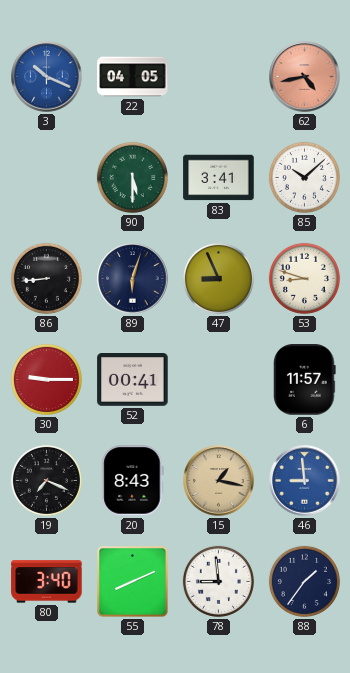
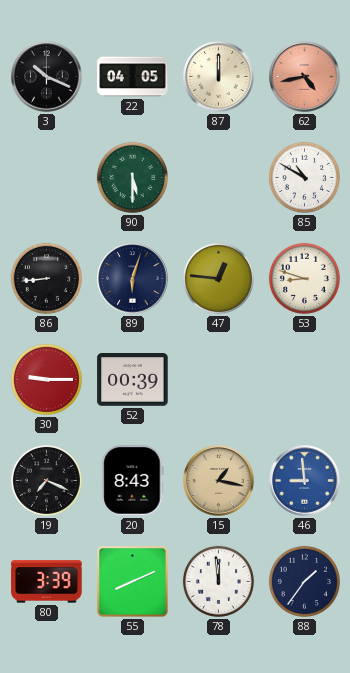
3 dial: blue -> black
87: none -> 12:00
83: 3:41 -> none
85: 10:08 -> 10:50
47: 8:56 -> 12:46
52: 00:41 -> 00:39
6: 11:57 -> none
80: 3:40 -> 3:39
78: 8:59 -> 11:59
